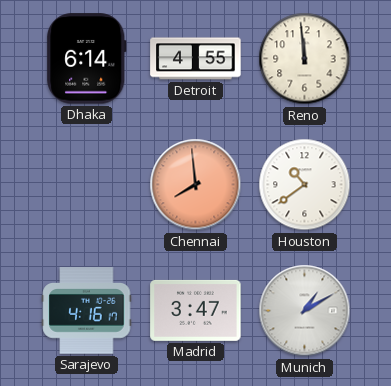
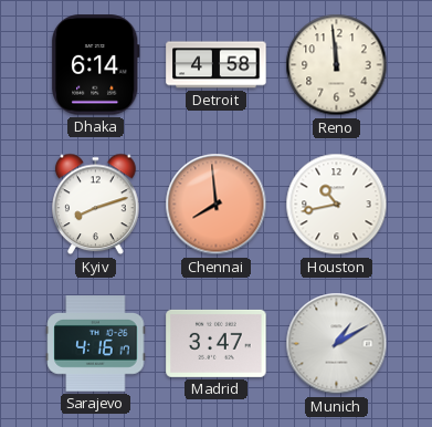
Detroit: 4:55 -> 4:58
Kyiv: none -> 8:12
Houston: 10:39 -> 10:43
